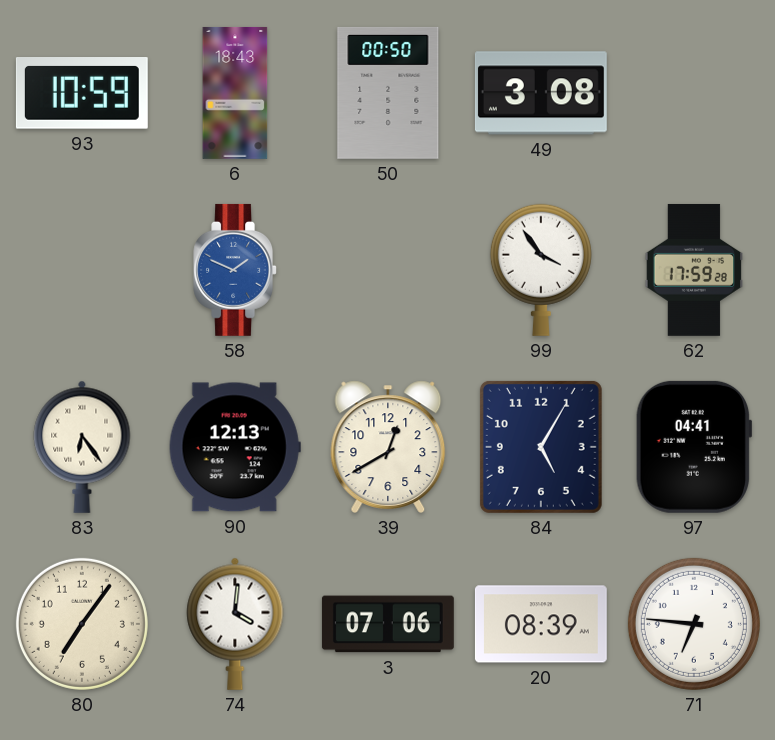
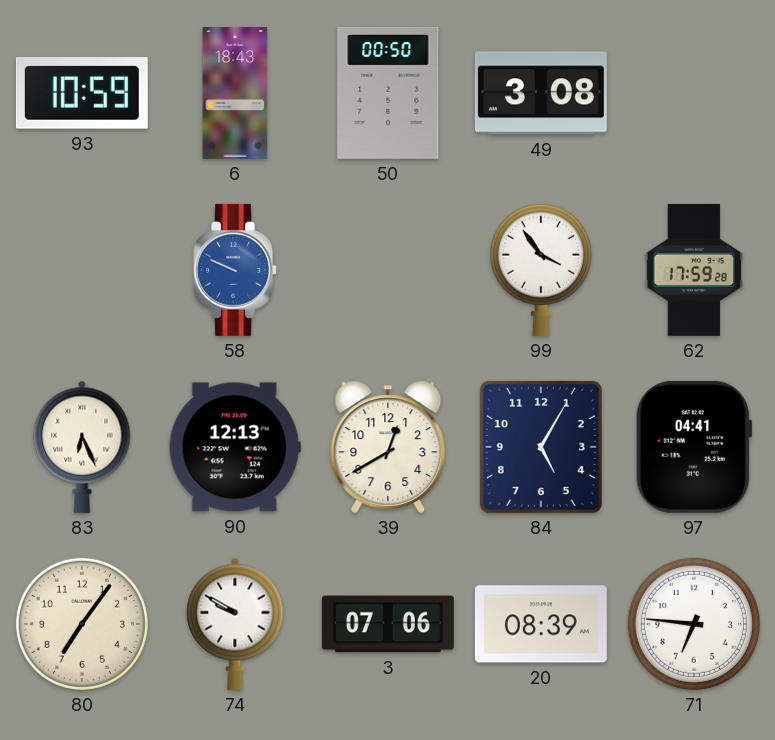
58: 1:49 -> 9:49
83: 6:24 -> 6:26
74: 4:01 -> 9:50
